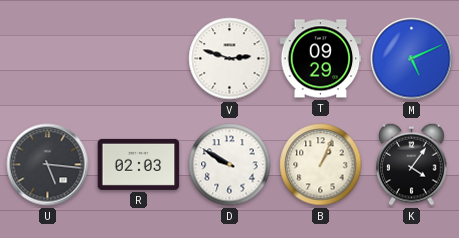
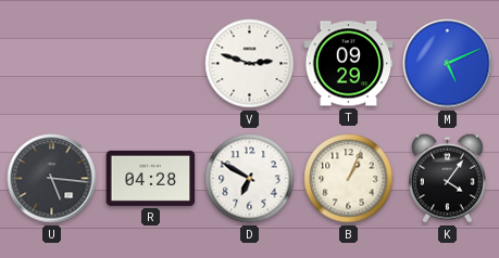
R: 02:03 -> 04:28
D: 9:50 -> 6:50
